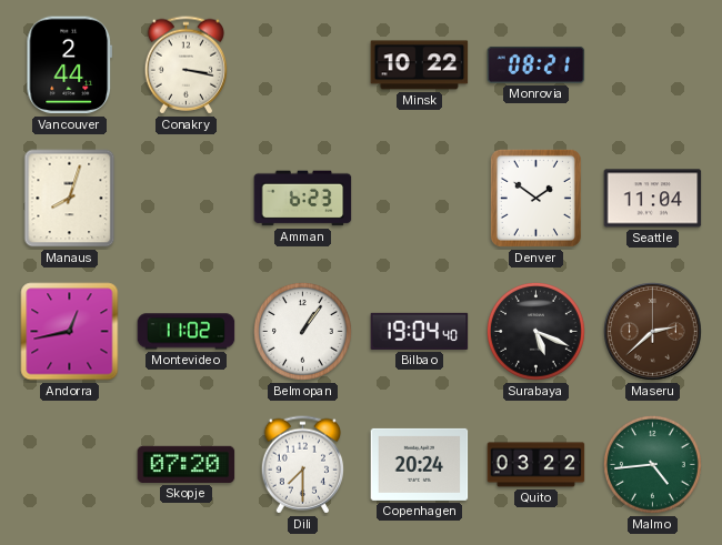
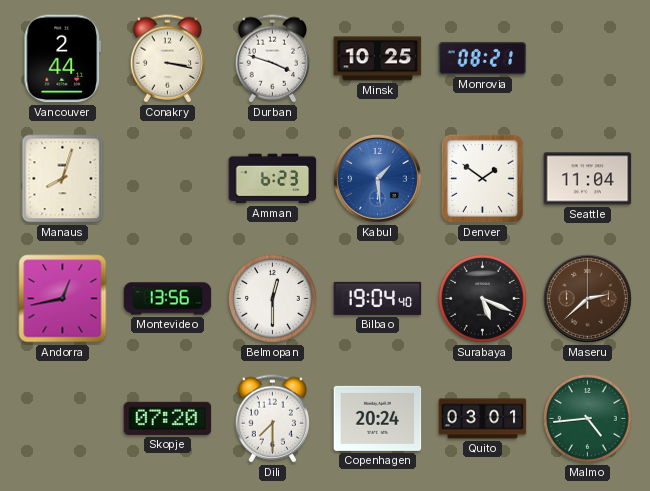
Durban: none -> 3:48
Minsk: 10:22 -> 10:25
Kabul: none -> 1:29
Montevideo: 11:02 -> 13:56
Belmopan: 1:06 -> 12:30
Quito: 03:22 -> 03:01
